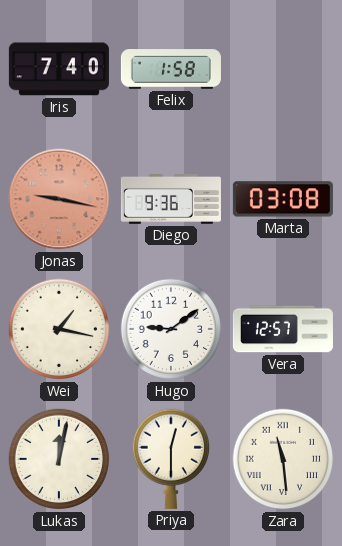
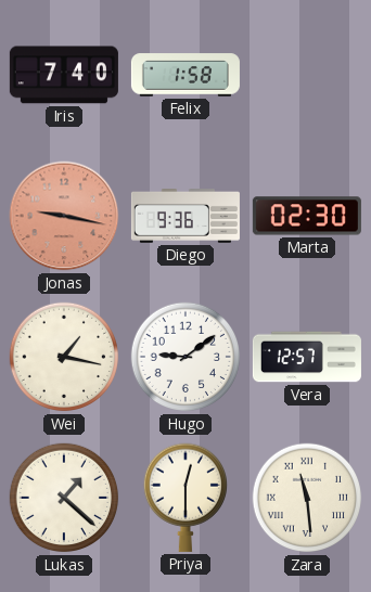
Marta: 03:08 -> 02:30
Lukas: 12:02 -> 1:22
